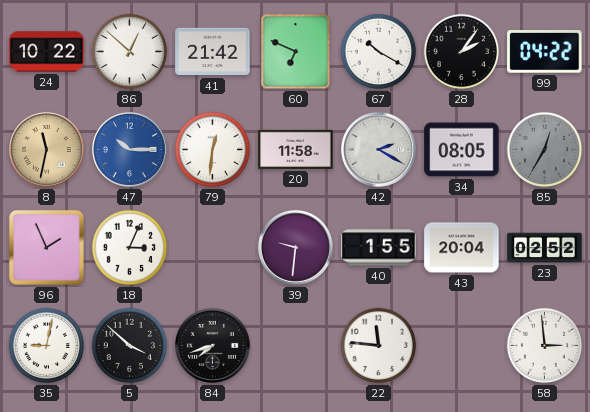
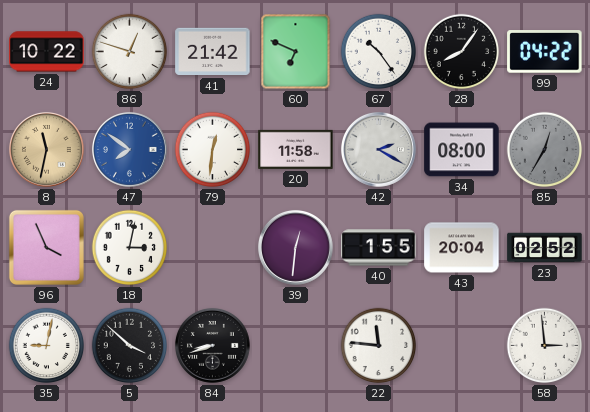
86: 12:52 -> 12:48
67: 10:20 -> 10:24
28: 2:06 -> 8:06
47: 10:15 -> 7:51
34: 08:05 -> 08:00
96: 1:56 -> 3:56
18: 3:04 -> 3:02
39: 9:31 -> 12:31
84: 7:42 -> 8:42
